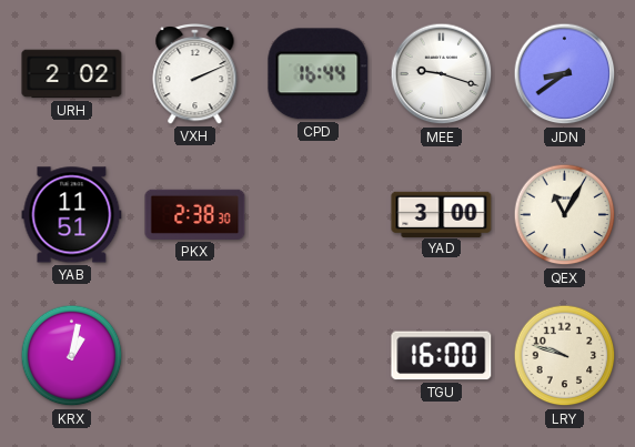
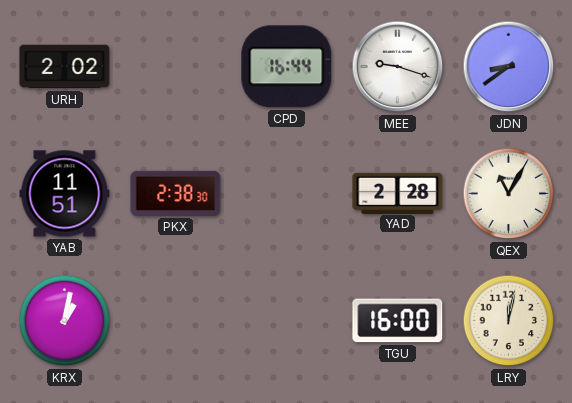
VXH: 2:11 -> none
YAD: 3:00 -> 2:28
LRY: 9:48 -> 12:02
